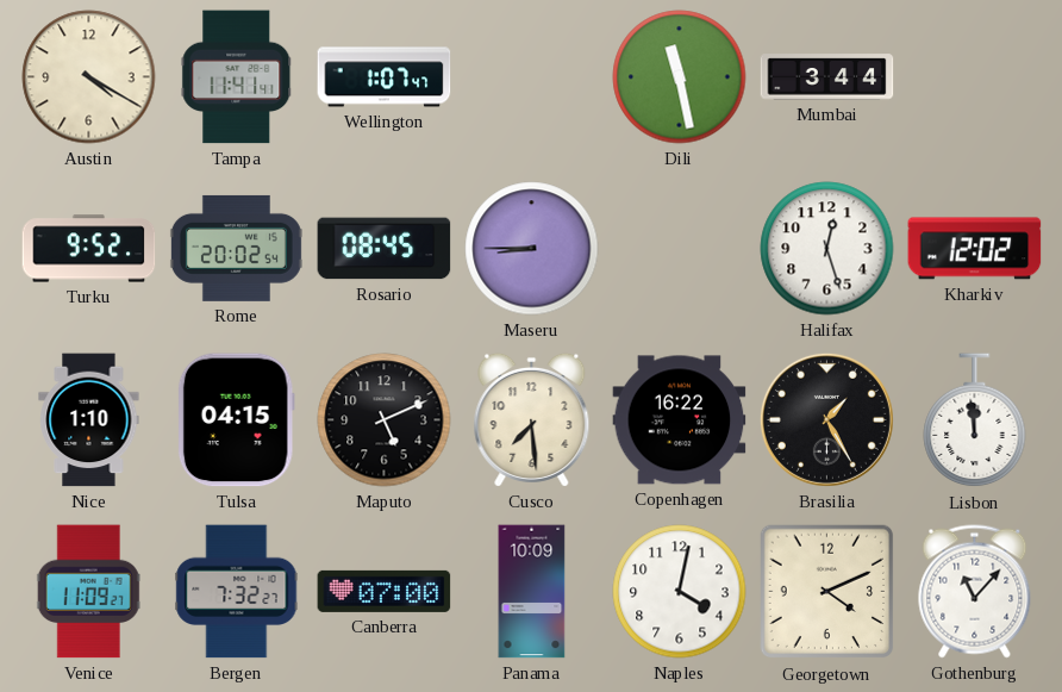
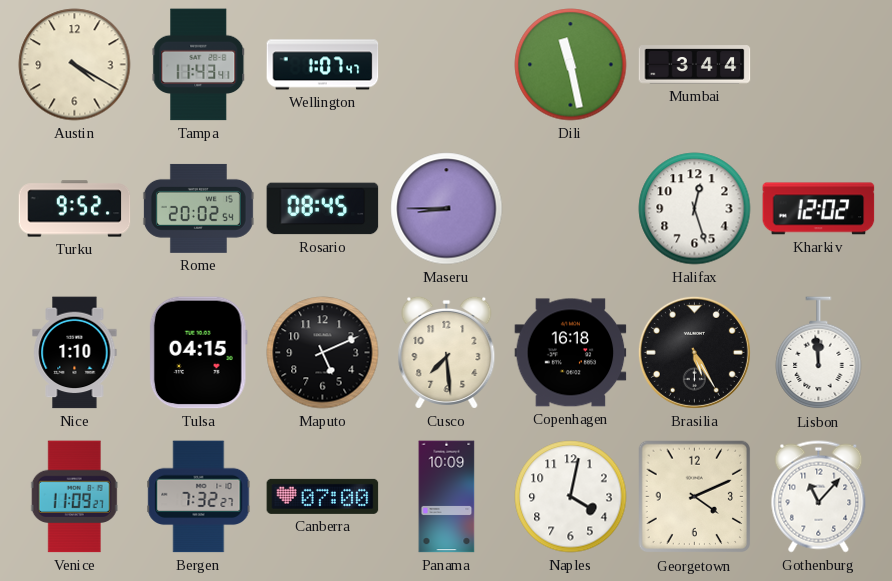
Tampa: 11:41 -> 11:43
Copenhagen: 16:22 -> 16:18
Brasilia: 1:25 -> 5:25
